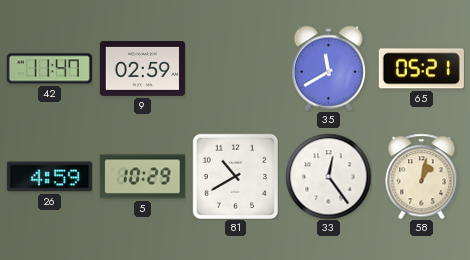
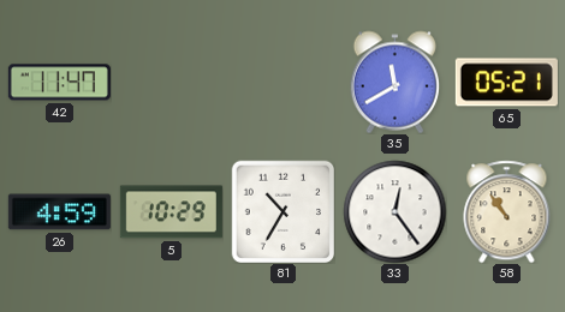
9: 02:59 -> none
81: 10:40 -> 10:35
58: 1:02 -> 10:54
